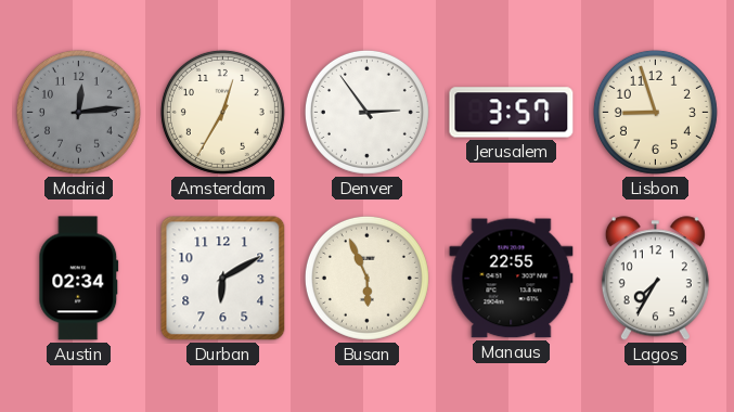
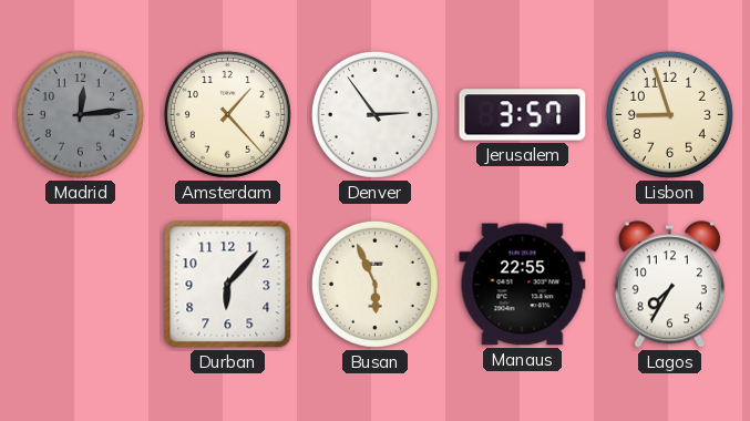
Amsterdam: 12:35 -> 1:23
Austin: 02:34 -> none
Durban: 6:10 -> 6:07
